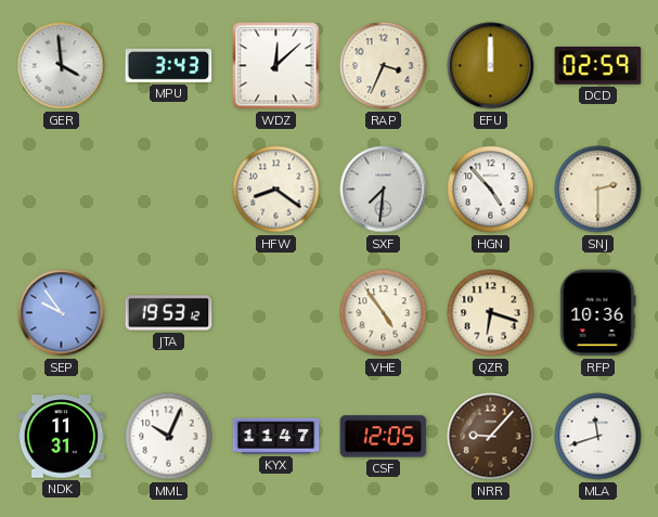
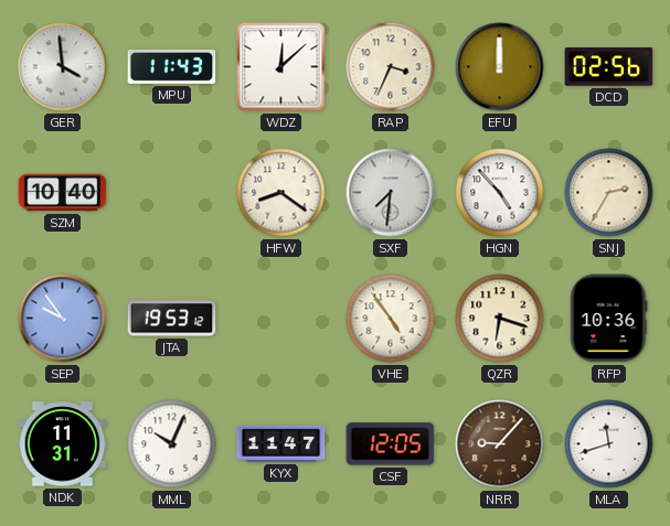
MPU: 3:43 -> 11:43
DCD: 02:59 -> 02:56
SZM: none -> 10:40
SNJ: 2:30 -> 2:35
